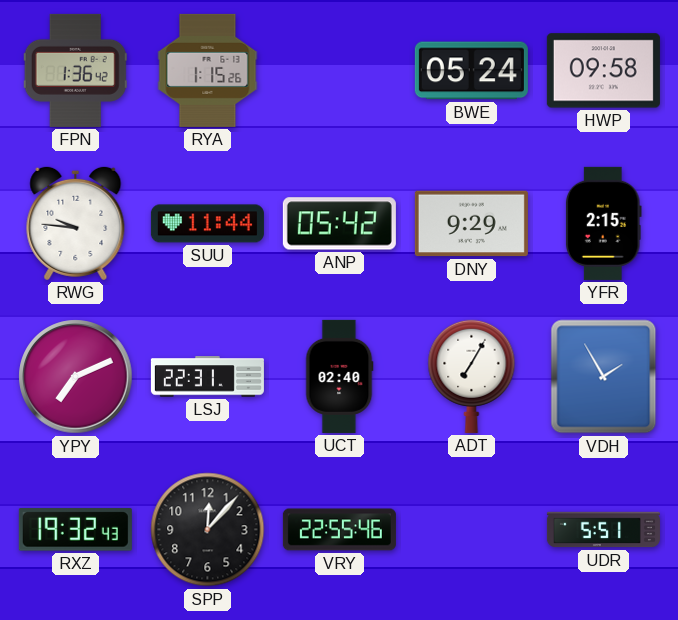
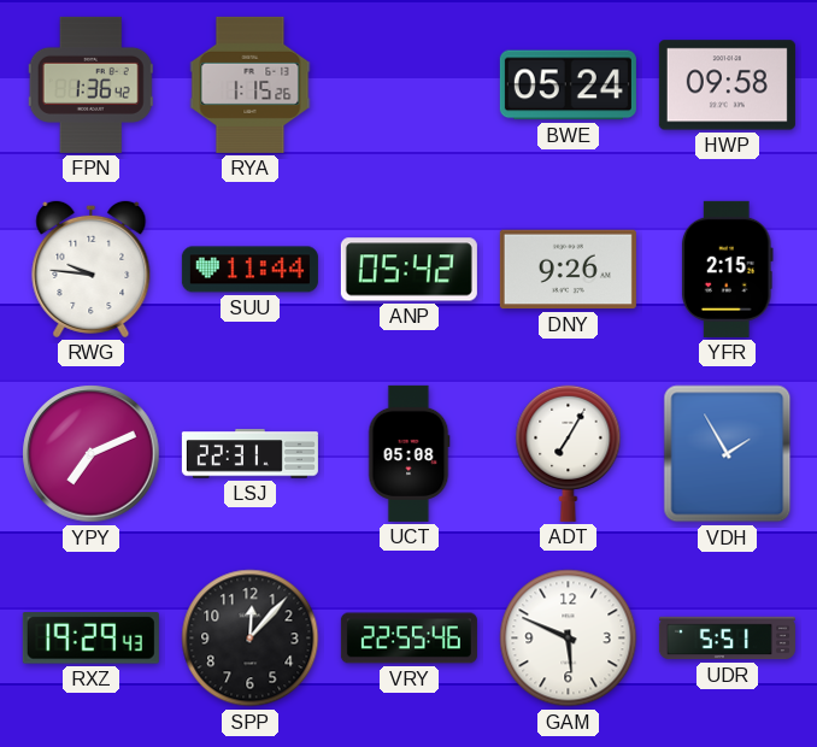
DNY: 9:29 -> 9:26
UCT: 02:40 -> 05:08
RXZ: 19:32 -> 19:29
GAM: none -> 5:49
